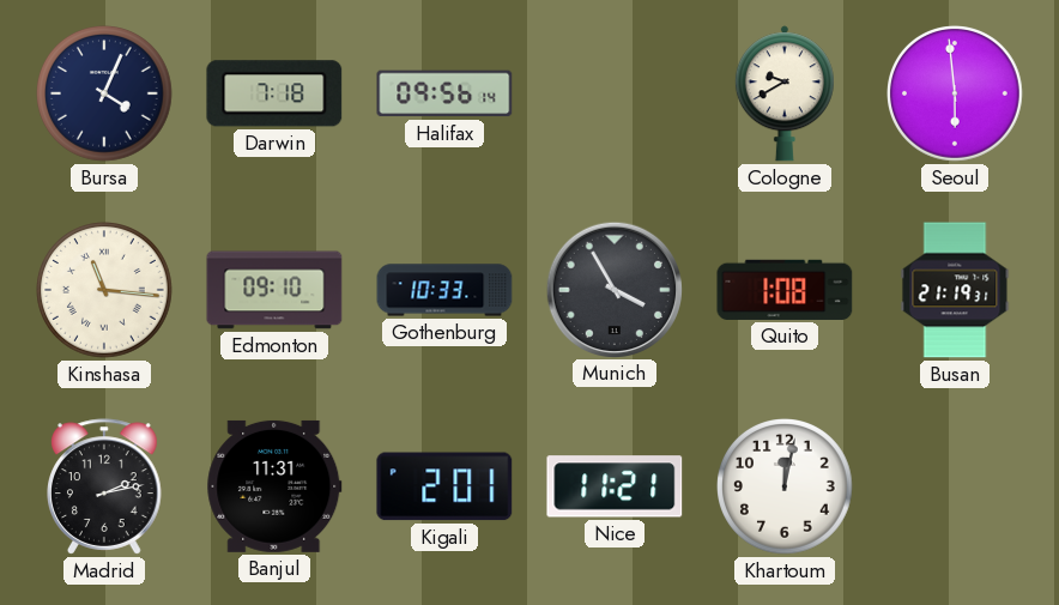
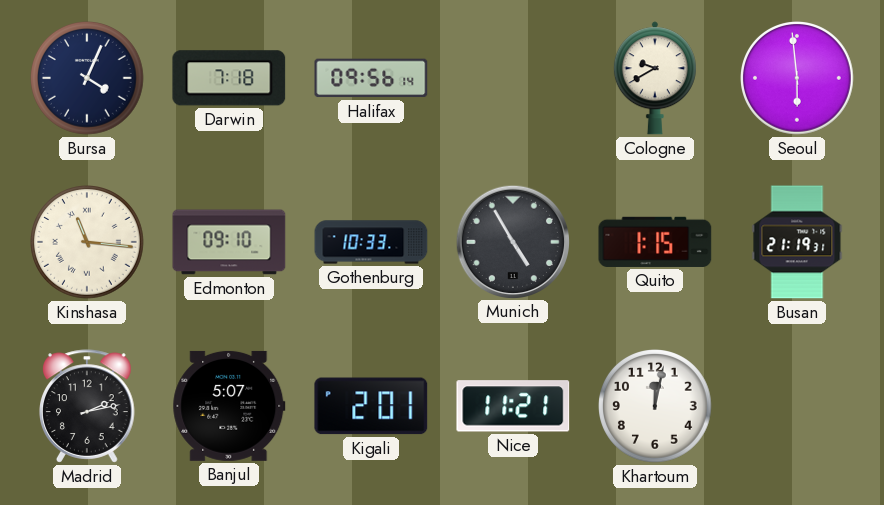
Munich: 3:55 -> 4:55
Quito: 1:08 -> 1:15
Banjul: 11:31 -> 5:07
